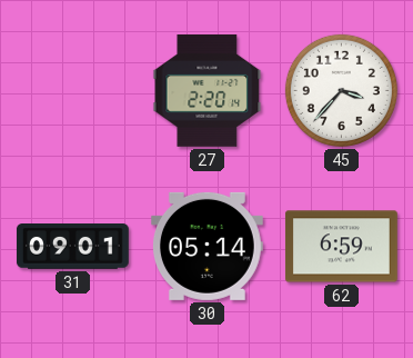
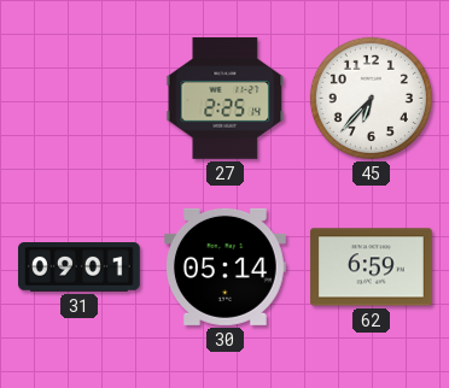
27: 2:20 -> 2:25
45: 3:37 -> 6:37
